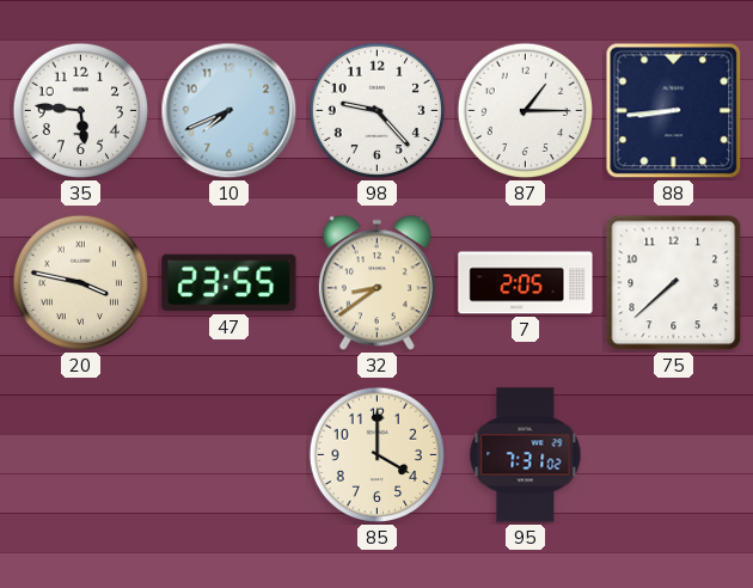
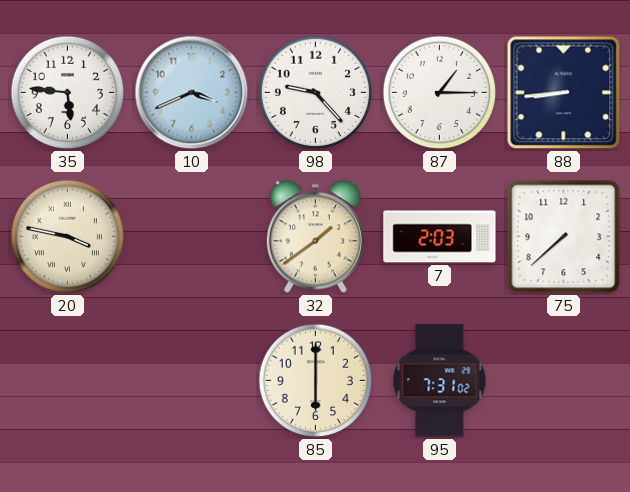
10: 7:41 -> 3:41
47: 23:55 -> none
32: 8:39 -> 1:39
7: 2:05 -> 2:03
85: 4:00 -> 6:00
